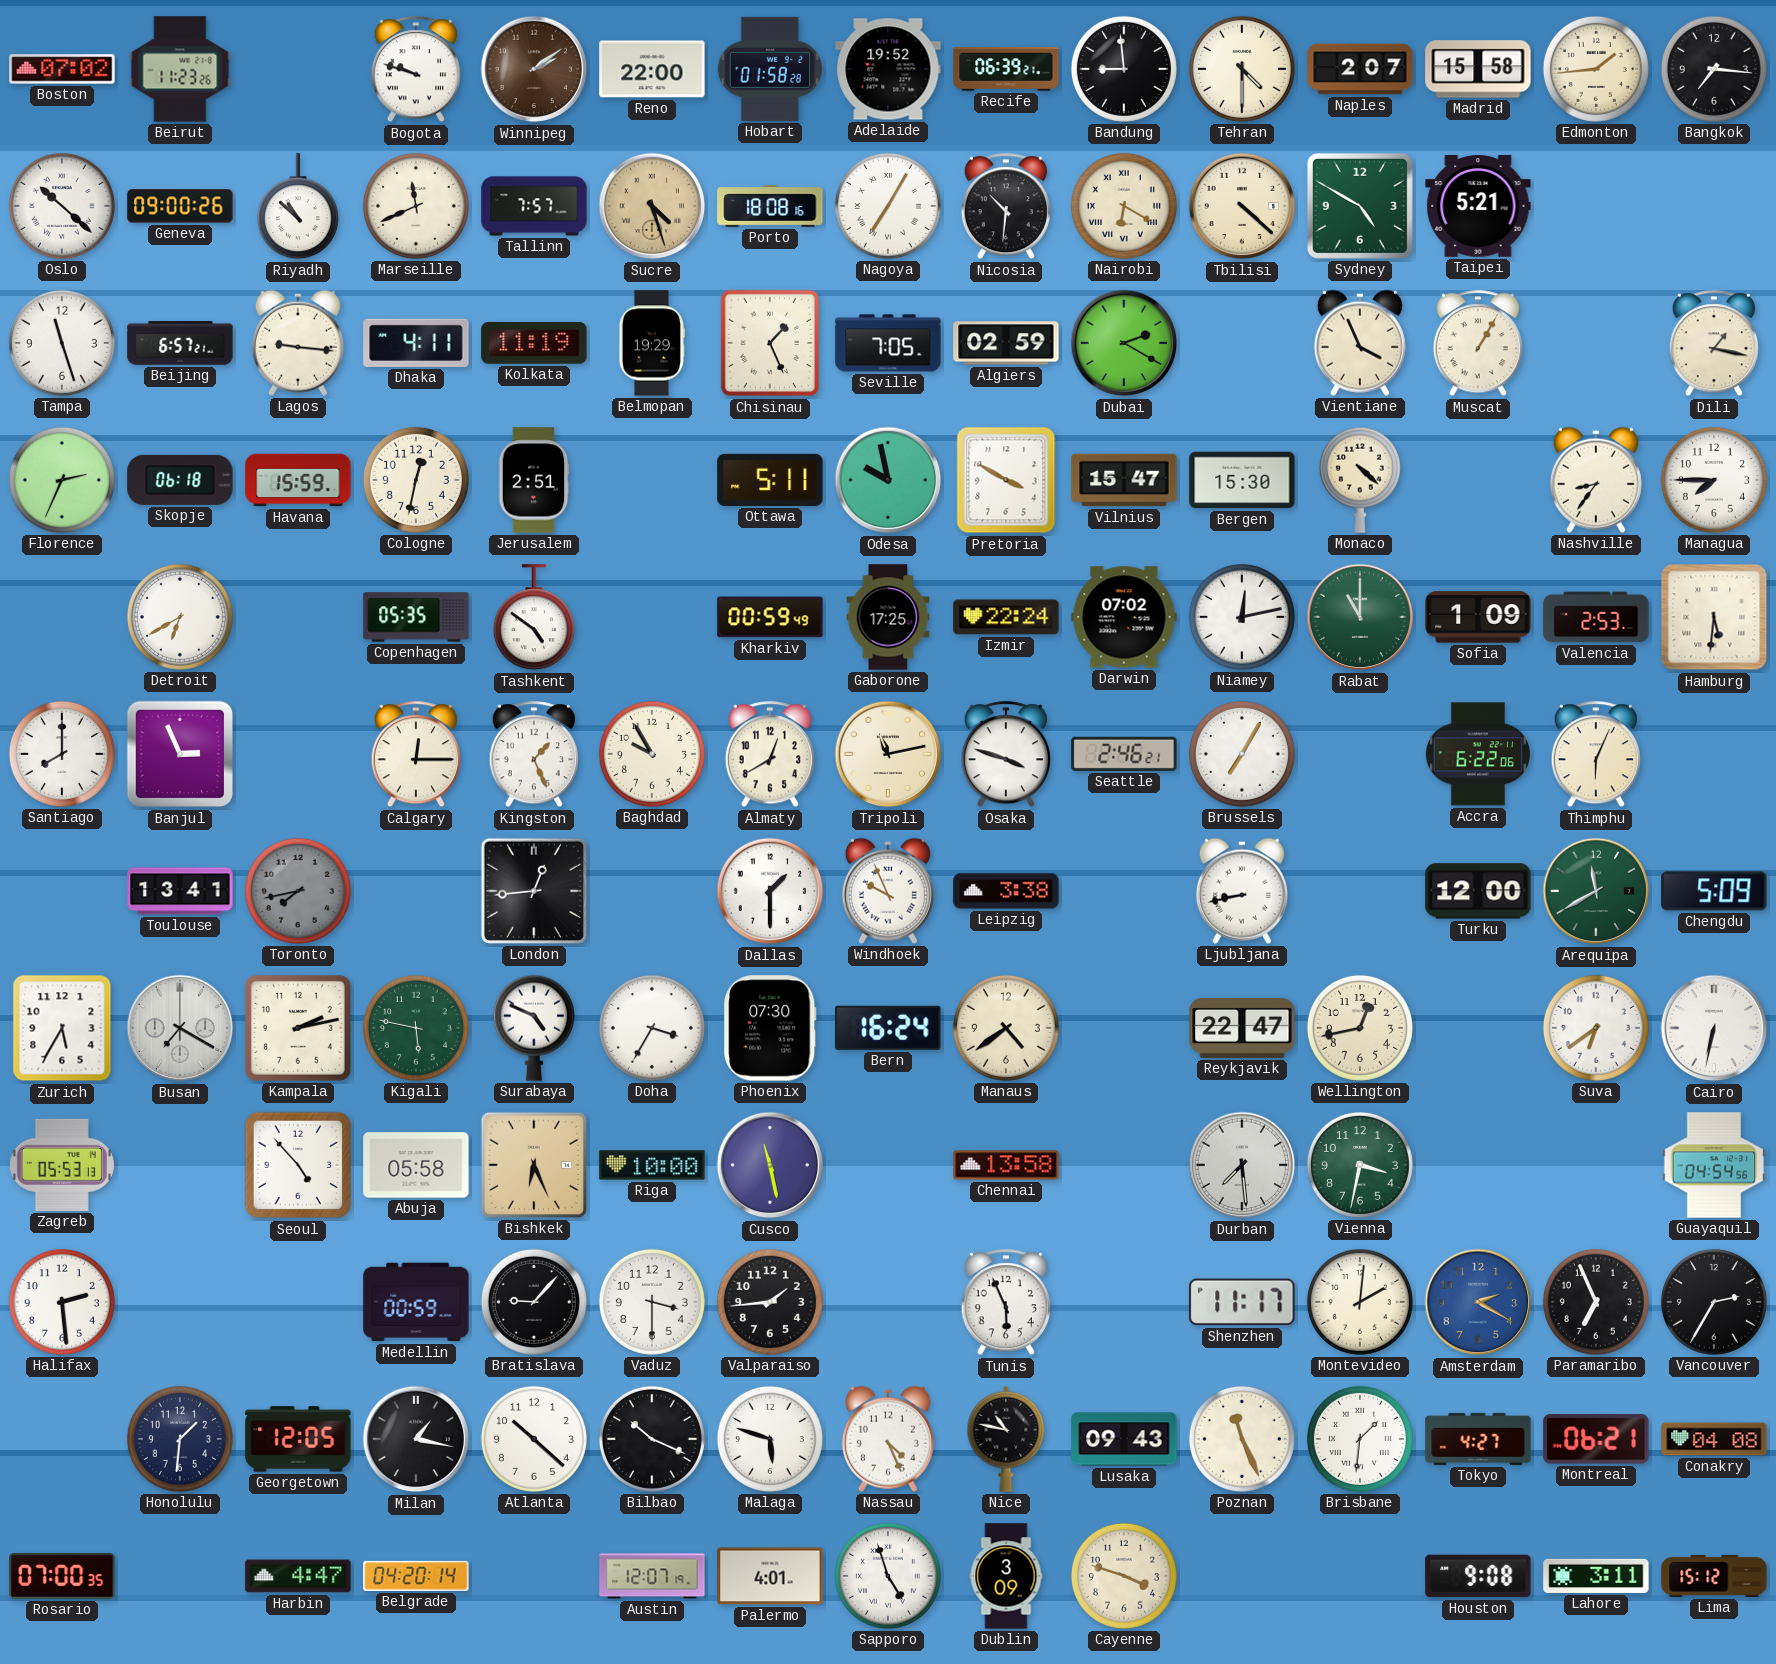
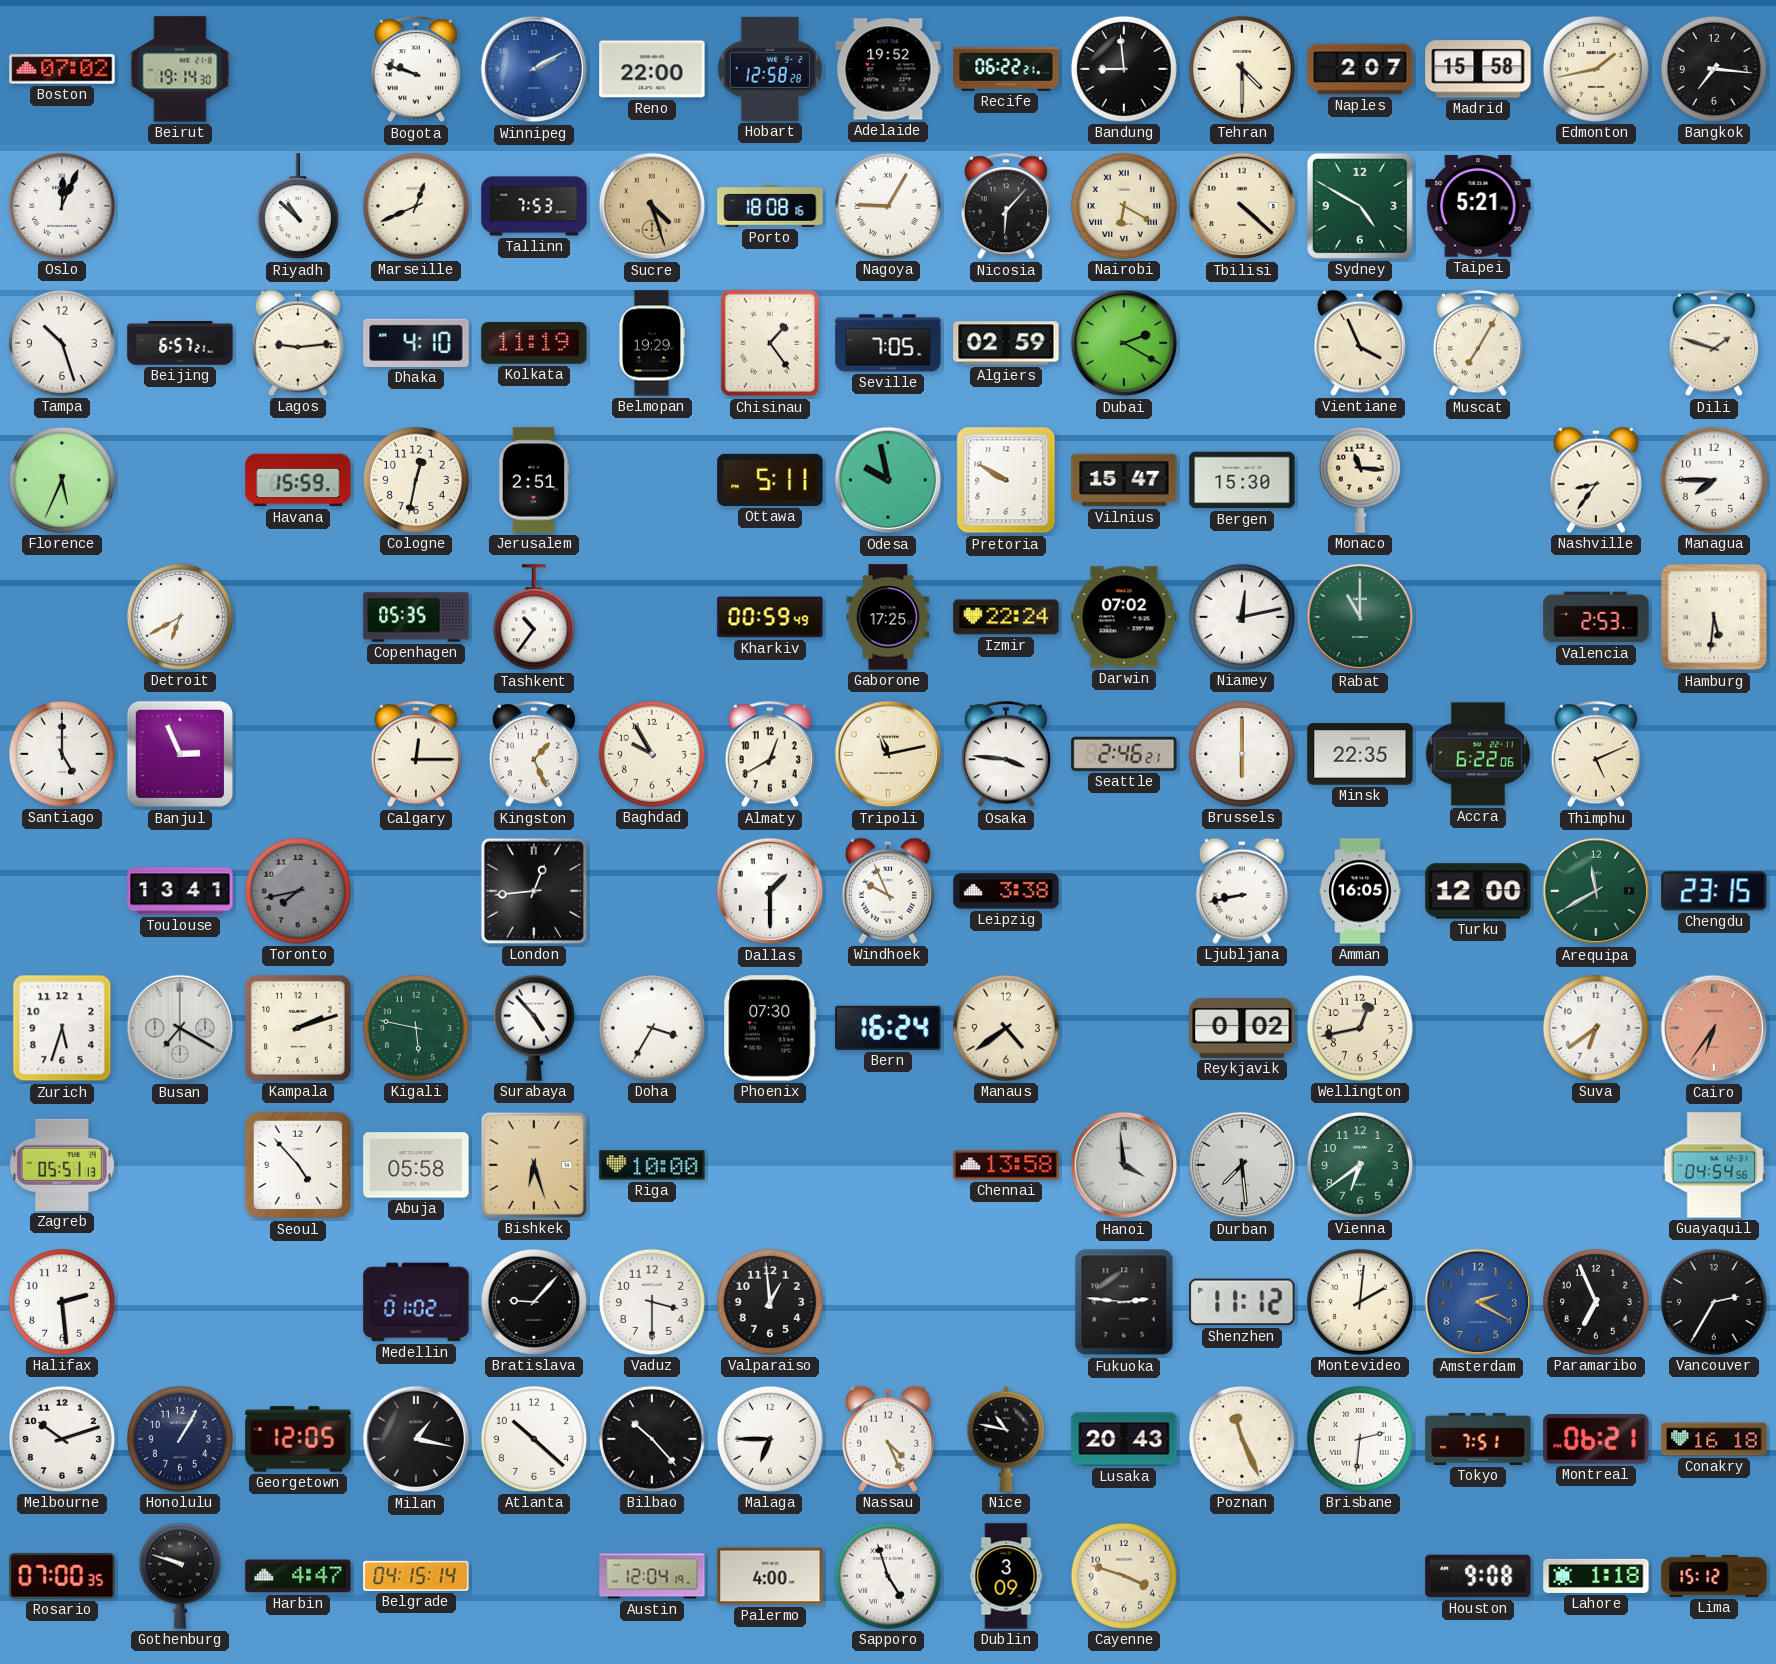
Beirut: 11:23 -> 19:14
Winnipeg: 2:09 -> 2:10
Winnipeg dial: brown -> blue
Hobart: 01:58 -> 12:58
Recife: 06:39 -> 06:22
Edmonton: 1:44 -> 1:43
Oslo: 10:22 -> 12:04
Geneva: 09:00 -> none
Marseille: 11:41 -> 12:41
Tallinn: 7:57 -> 7:53
Nagoya: 7:05 -> 9:05
Nicosia: 10:31 -> 6:07
Tampa: 11:27 -> 10:27
Lagos: 9:16 -> 9:14
Dhaka: 4:11 -> 4:10
Chisinau: 1:26 -> 1:24
Muscat: 1:05 -> 7:05
Dili: 1:17 -> 1:48
Florence: 2:34 -> 5:34
Skopje: 06:18 -> none
Pretoria: 3:50 -> 9:50
Monaco: 4:22 -> 11:16
Tashkent: 4:51 -> 10:36
Sofia: 1:09 -> none
Santiago: 8:00 -> 5:00
Osaka: 3:48 -> 3:46
Brussels: 7:05 -> 6:00
Minsk: none -> 22:35
Thimphu: 6:04 -> 5:11
Amman: none -> 16:05
Chengdu: 5:09 -> 23:15
Zurich: 5:35 -> 5:33
Kampala: 2:13 -> 2:12
Surabaya: 4:49 -> 4:53
Reykjavik: 22:47 -> 0:02
Cairo: 6:32 -> 6:36
Cairo dial: white -> salmon
Zagreb: 05:53 -> 05:51
Bishkek: 6:26 -> 6:27
Cusco: 11:28 -> none
Hanoi: none -> 3:59
Vienna: 3:32 -> 6:39
Medellin: 00:59 -> 01:02
Valparaiso: 1:44 -> 12:59
Tunis: 5:56 -> none
Fukuoka: none -> 2:46
Shenzhen: 11:17 -> 11:12
Melbourne: none -> 10:12
Honolulu: 1:31 -> 1:05
Bilbao: 10:19 -> 10:23
Malaga: 5:48 -> 6:45
Lusaka: 09:43 -> 20:43
Brisbane: 1:31 -> 2:31
Tokyo: 4:27 -> 7:51
Conakry: 04:08 -> 16:18
Gothenburg: none -> 9:48
Belgrade: 04:20 -> 04:15
Austin: 12:07 -> 12:04
Palermo: 4:01 -> 4:00
Lahore: 3:11 -> 1:18
